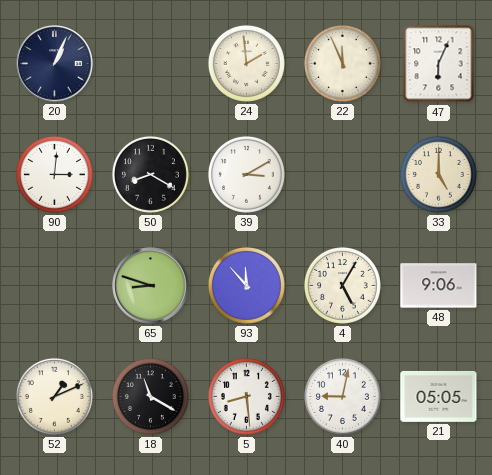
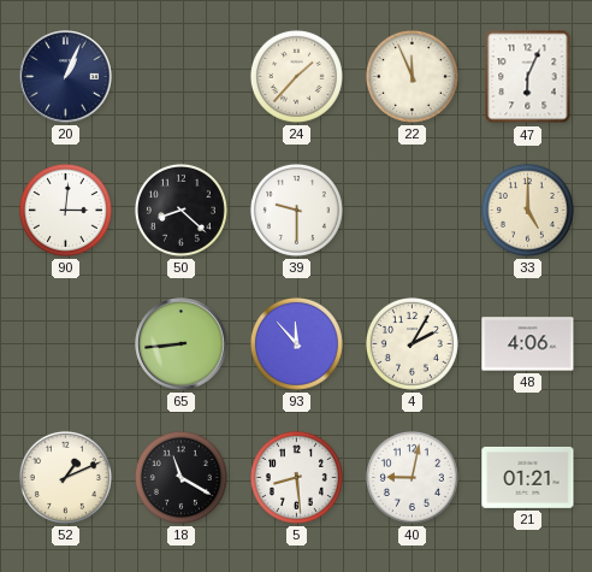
24: 1:59 -> 1:37
50: 8:20 -> 8:22
39: 3:10 -> 9:30
65: 8:48 -> 8:44
4: 5:05 -> 2:05
48: 9:06 -> 4:06
21: 05:05 -> 01:21
